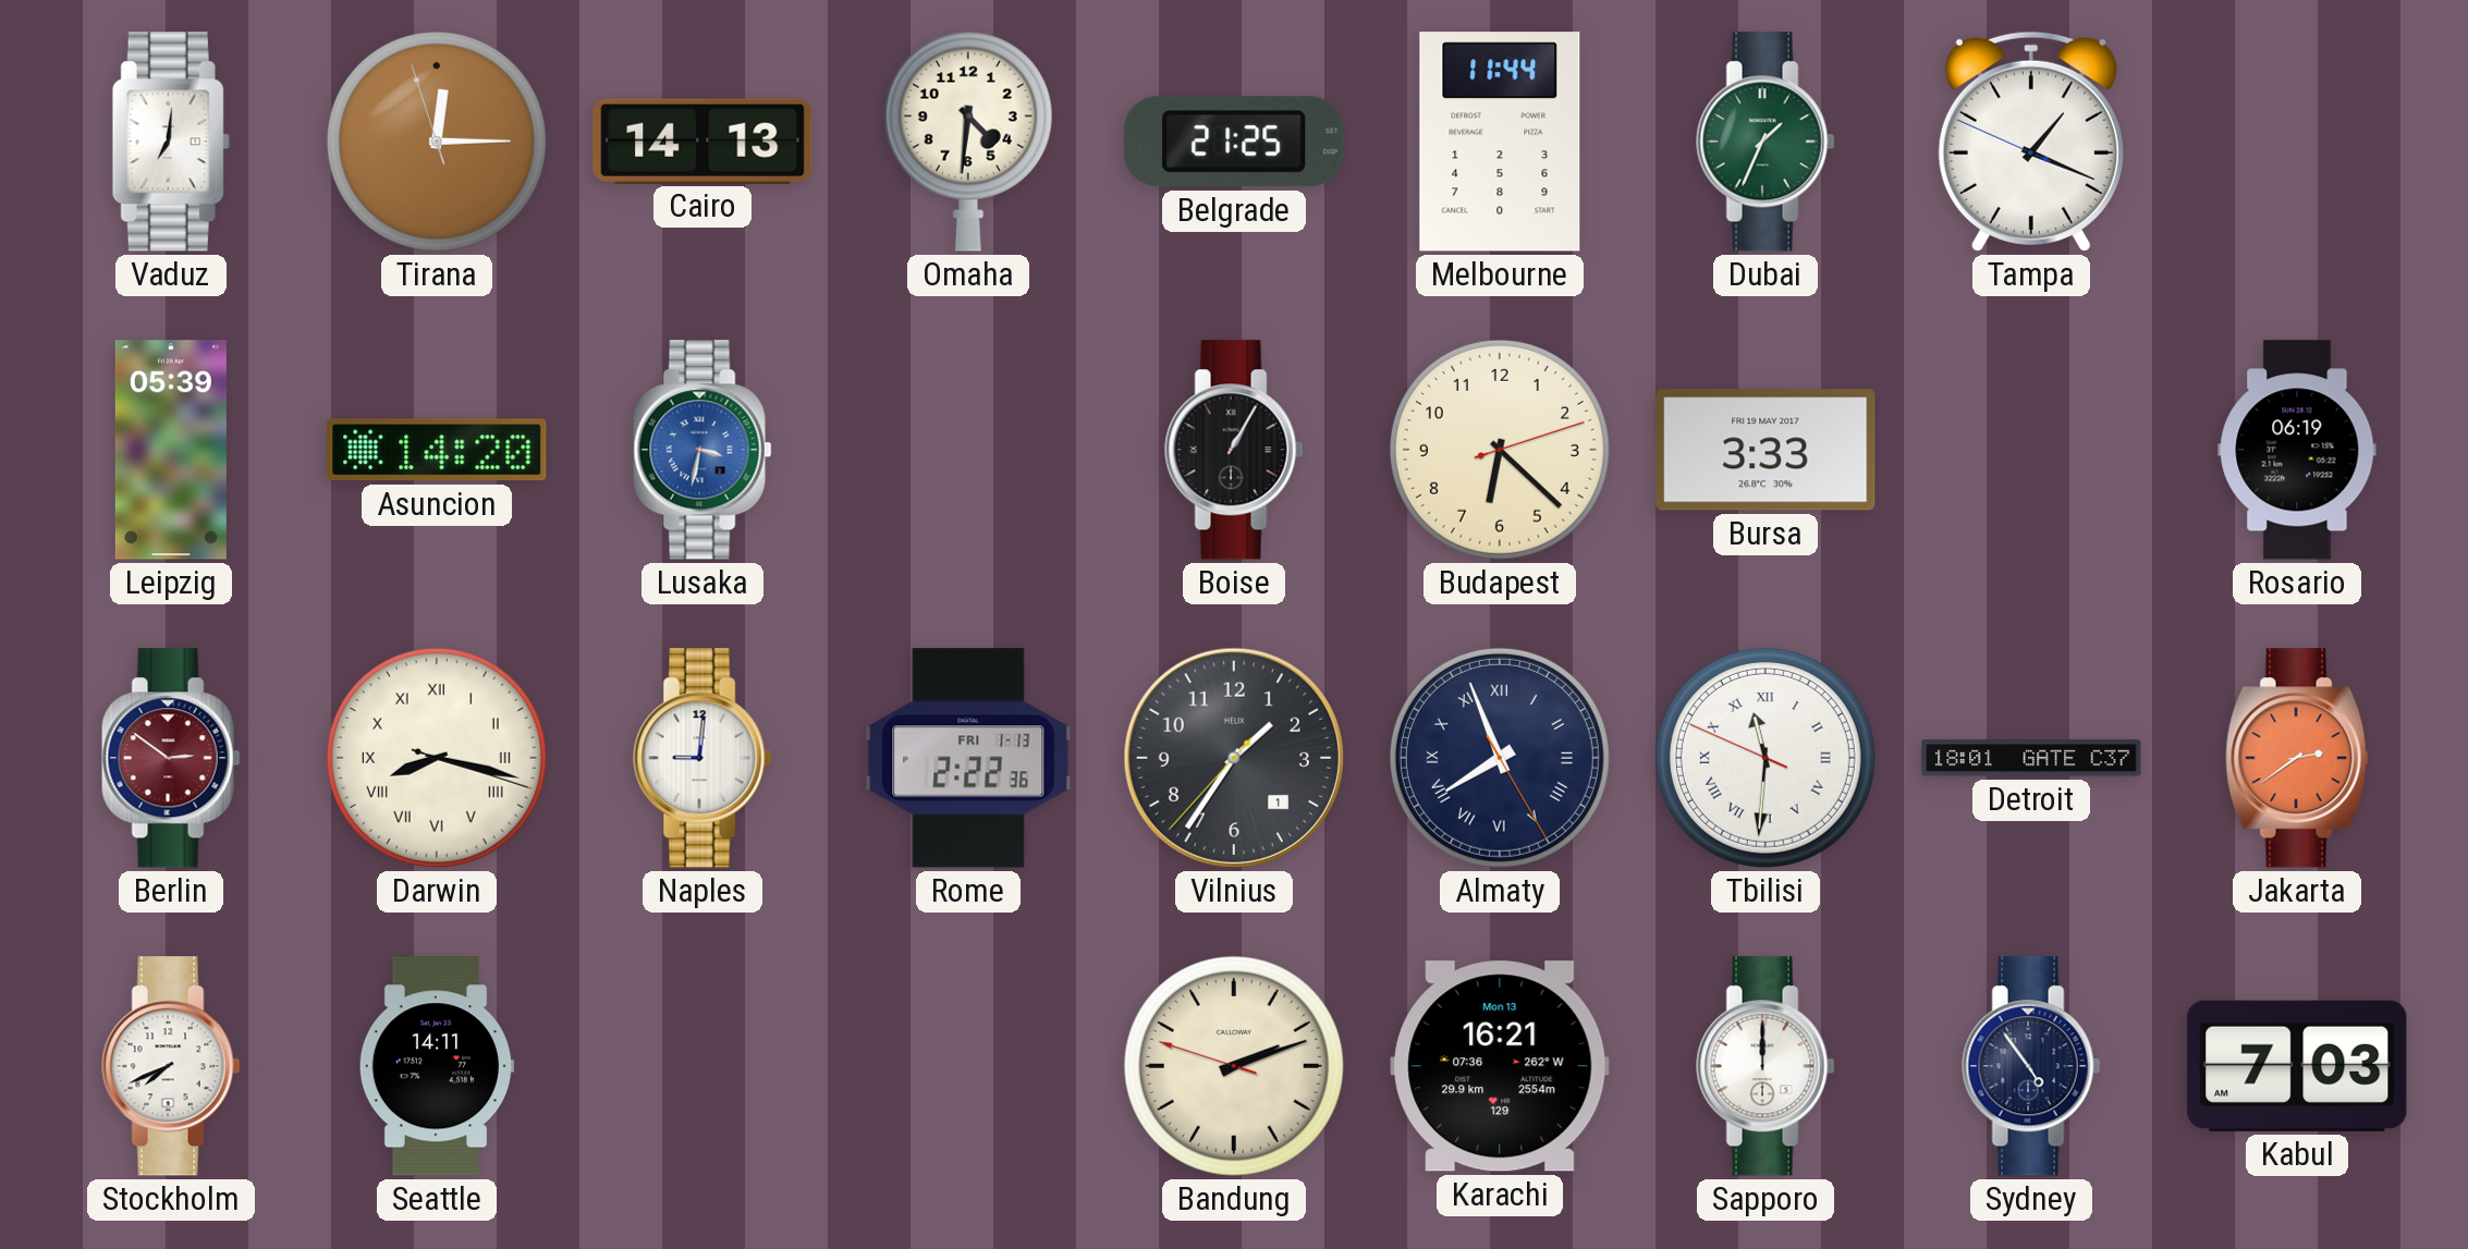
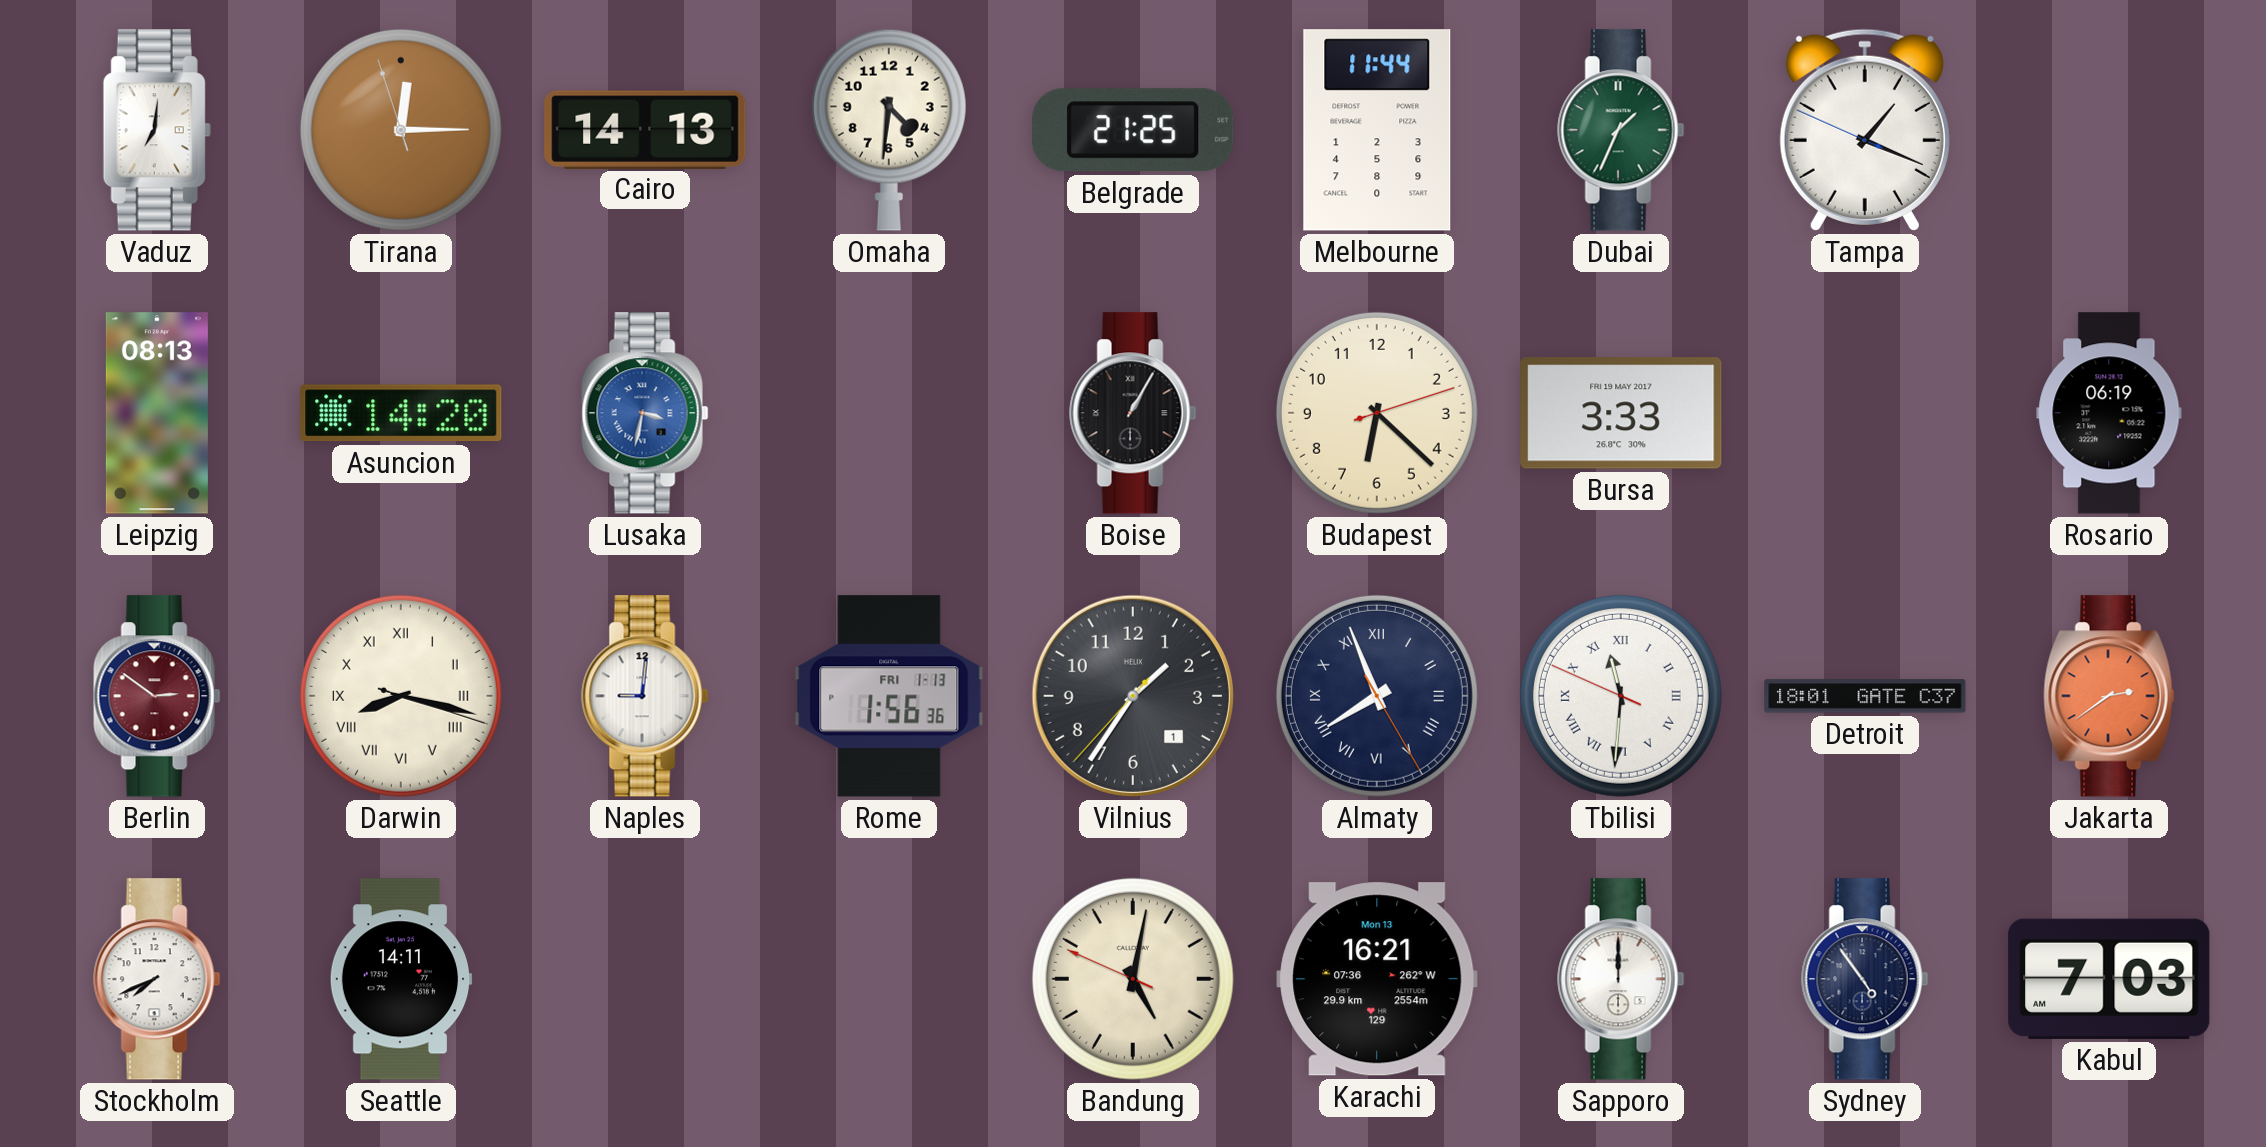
Leipzig: 05:39 -> 08:13
Rome: 2:22 -> 1:56
Bandung: 2:11 -> 5:01
